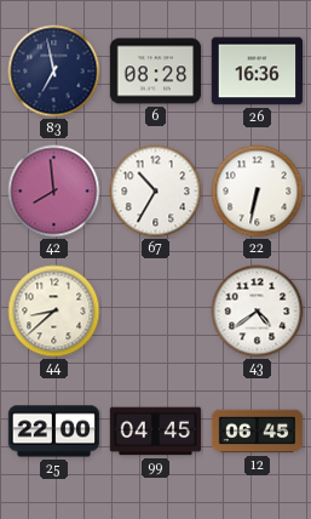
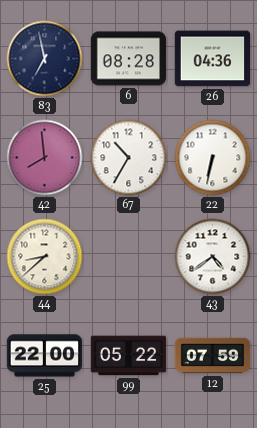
26: 16:36 -> 04:36
99: 04:45 -> 05:22
12: 06:45 -> 07:59
